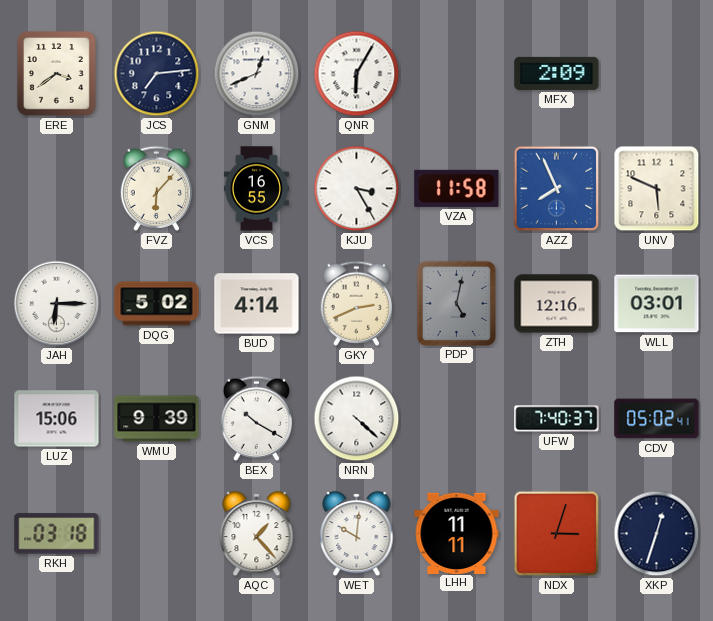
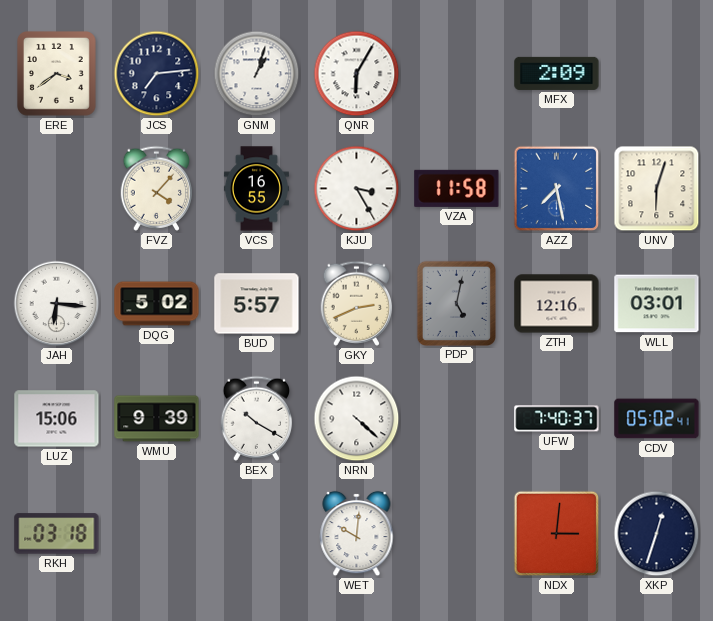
GNM: 12:41 -> 1:03
FVZ: 6:07 -> 4:07
AZZ: 7:56 -> 7:28
UNV: 5:49 -> 6:03
JAH: 6:15 -> 6:16
BUD: 4:14 -> 5:57
AQC: 1:23 -> none
LHH: 11:11 -> none
NDX: 3:03 -> 3:01
